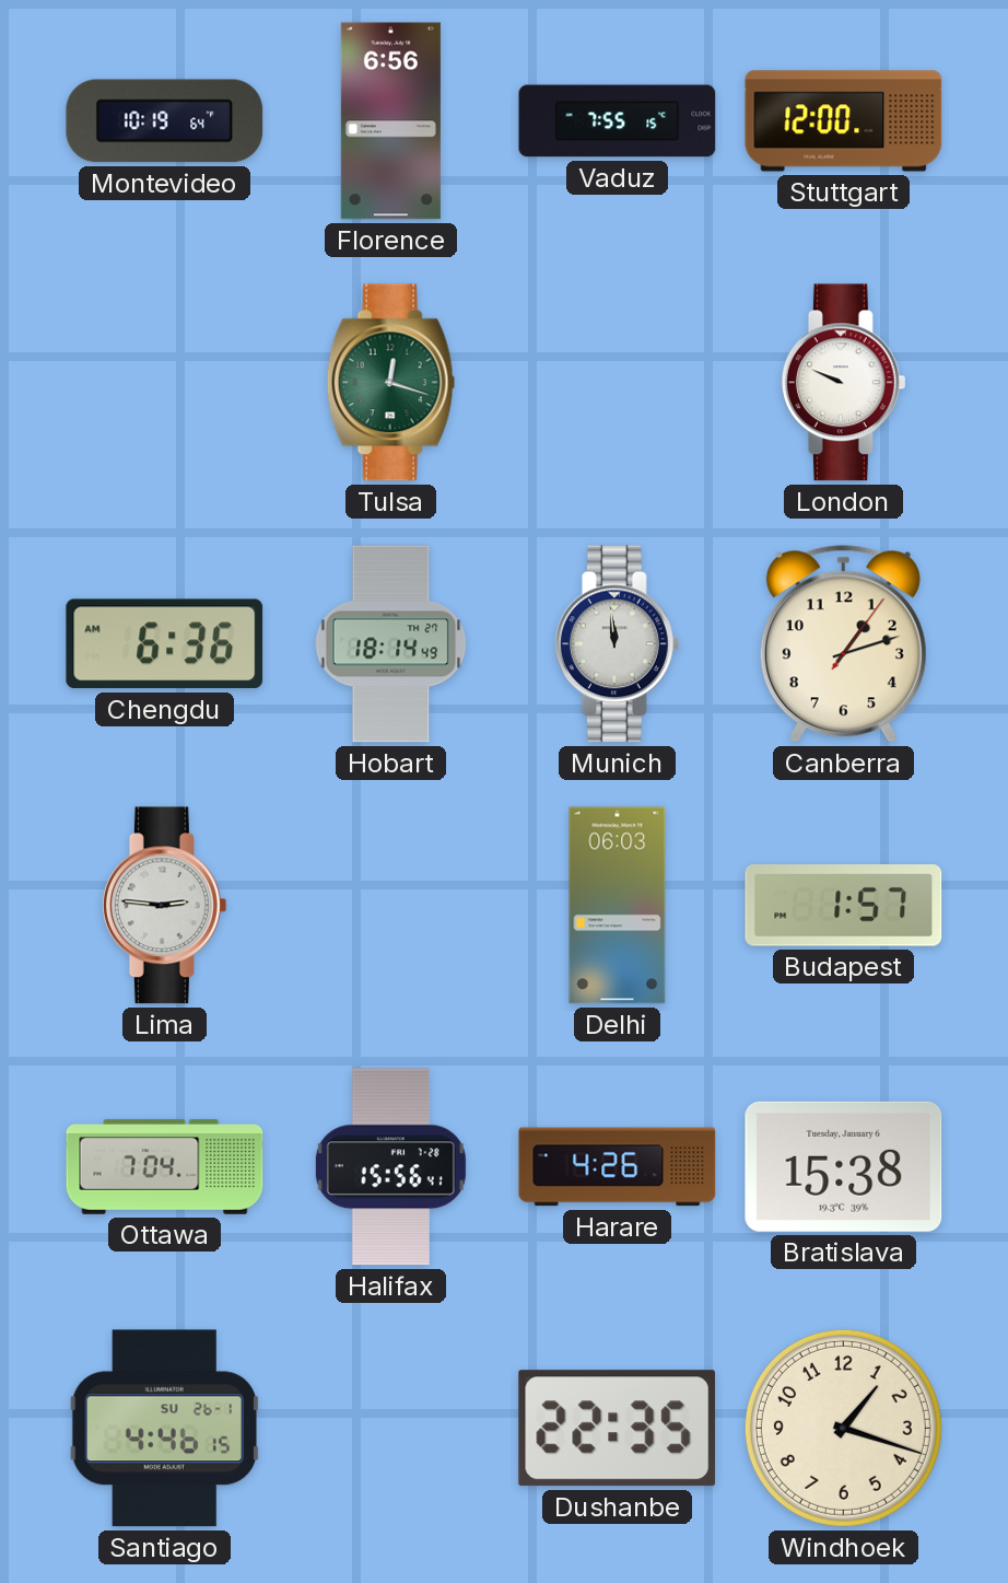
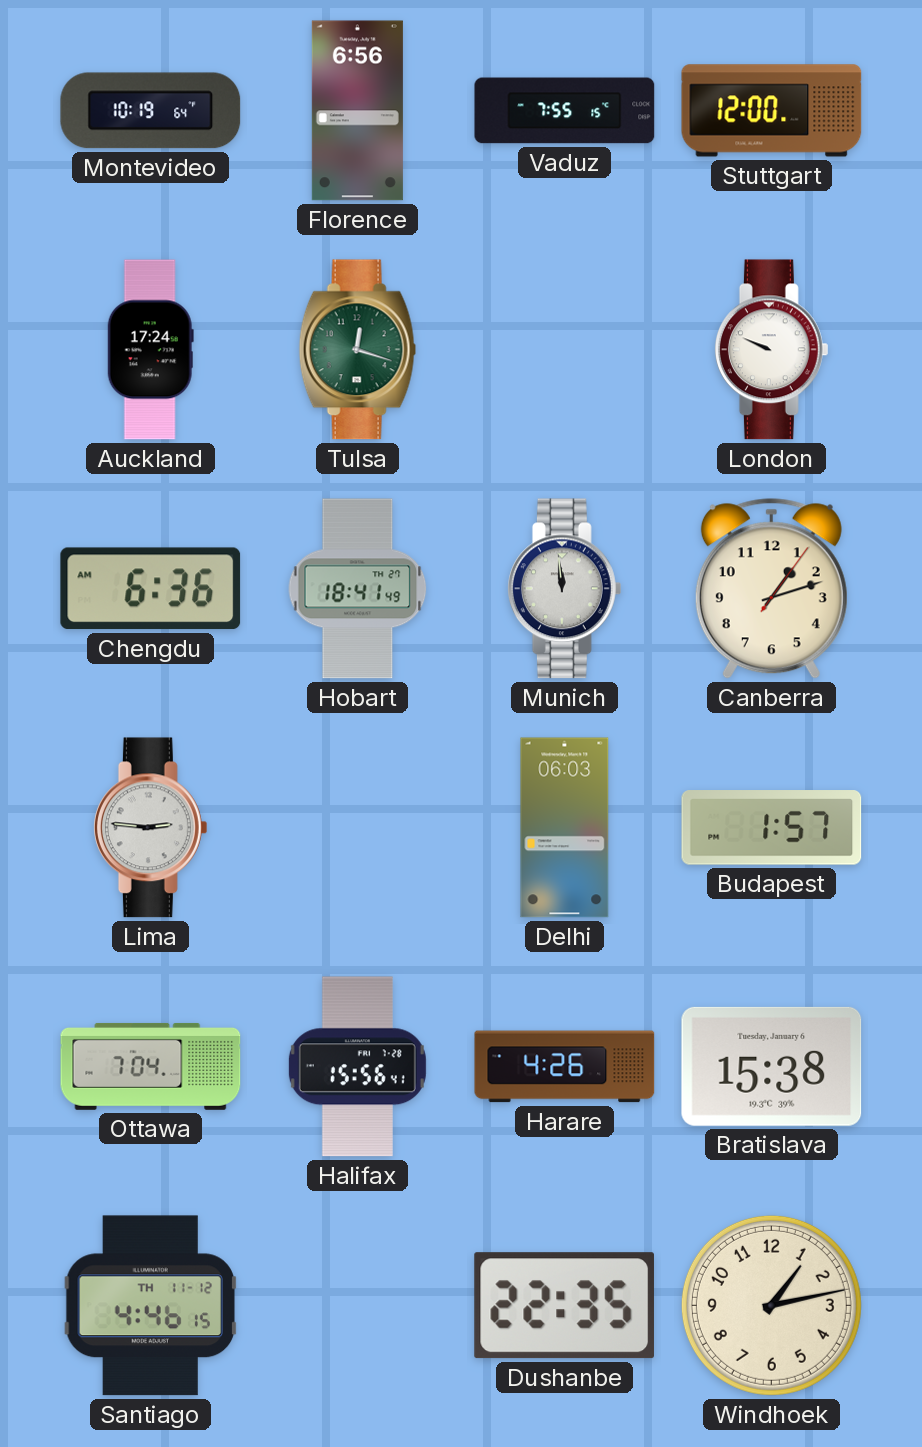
Auckland: none -> 17:24
Hobart: 18:14 -> 18:41
Santiago date: SU 26-1 -> TH 11-12
Windhoek: 1:18 -> 1:13
